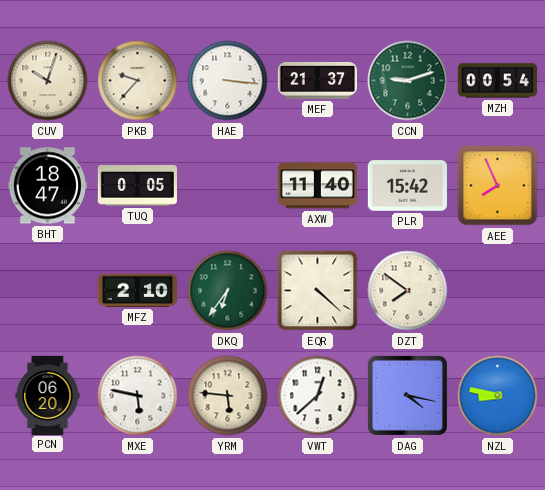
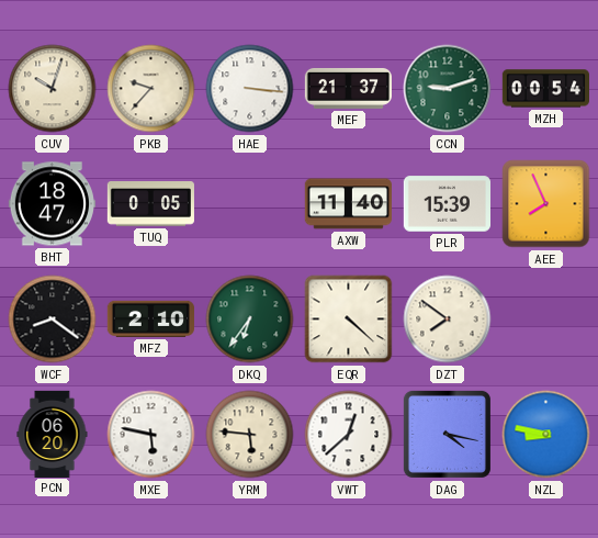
PLR: 15:42 -> 15:39
WCF: none -> 8:21
